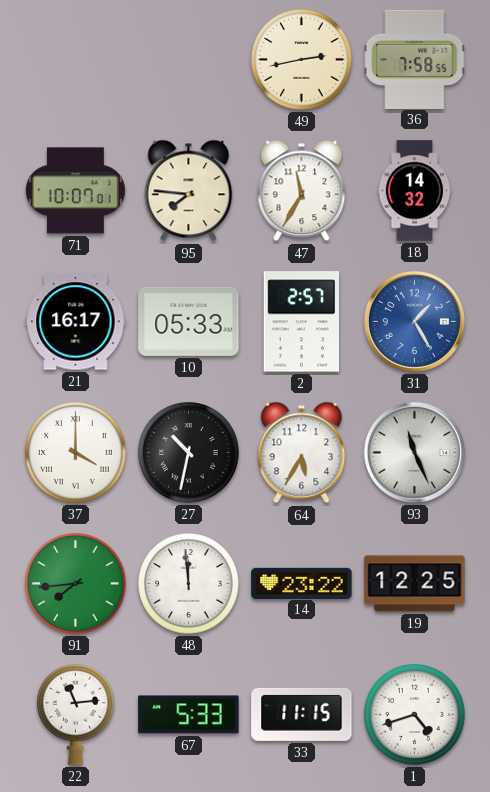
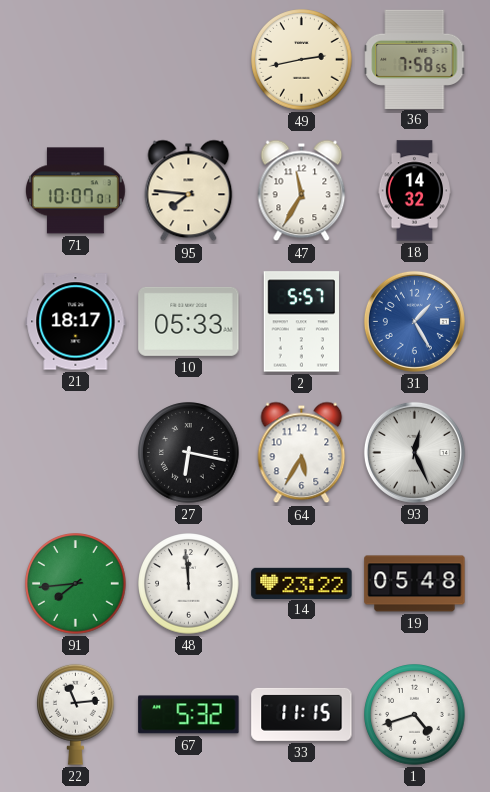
21: 16:17 -> 18:17
2: 2:57 -> 5:57
37: 4:00 -> none
27: 10:32 -> 6:17
93: 11:26 -> 12:26
19: 12:25 -> 05:48
67: 5:33 -> 5:32
